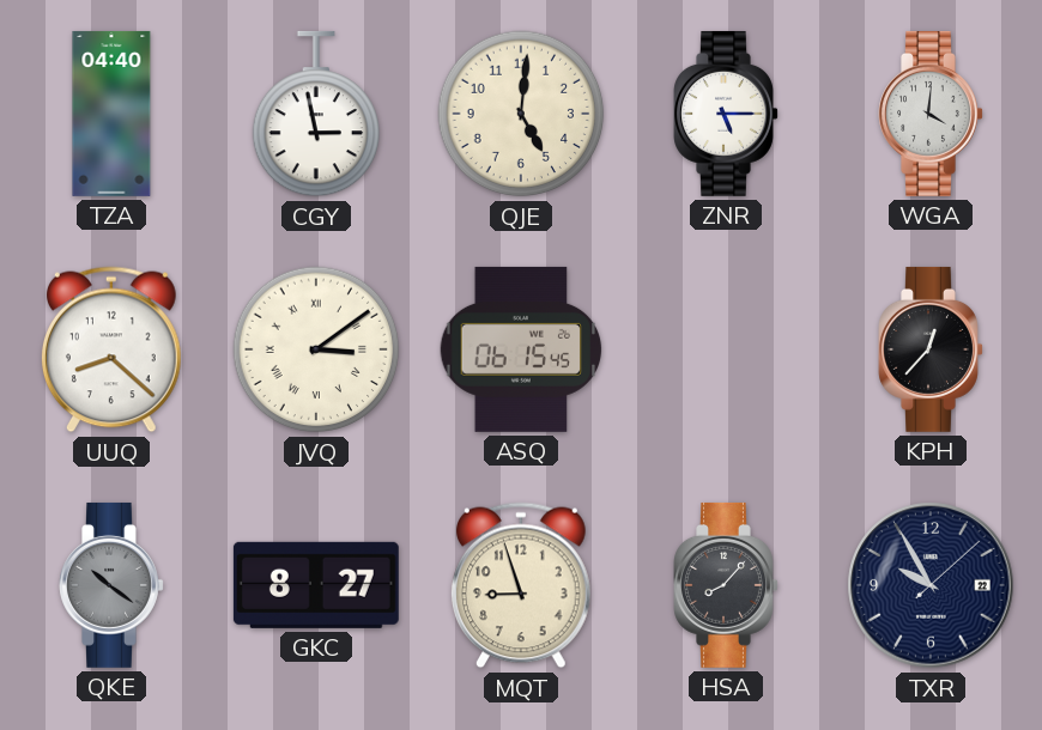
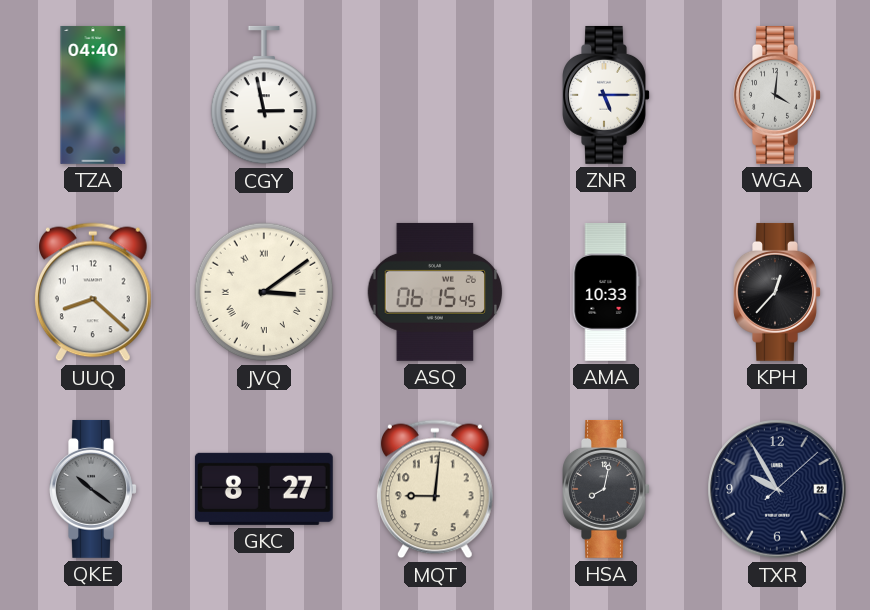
QJE: 5:01 -> none
AMA: none -> 10:33
MQT: 8:57 -> 9:01
HSA: 8:07 -> 8:02
